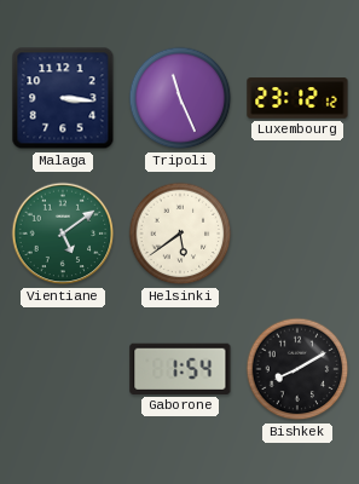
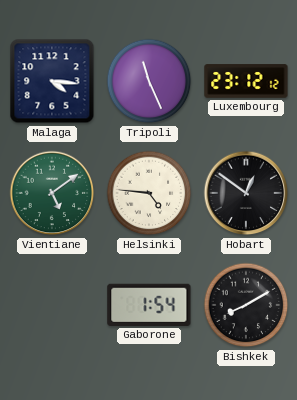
Malaga: 3:16 -> 4:16
Helsinki: 5:39 -> 4:46
Hobart: none -> 12:51
